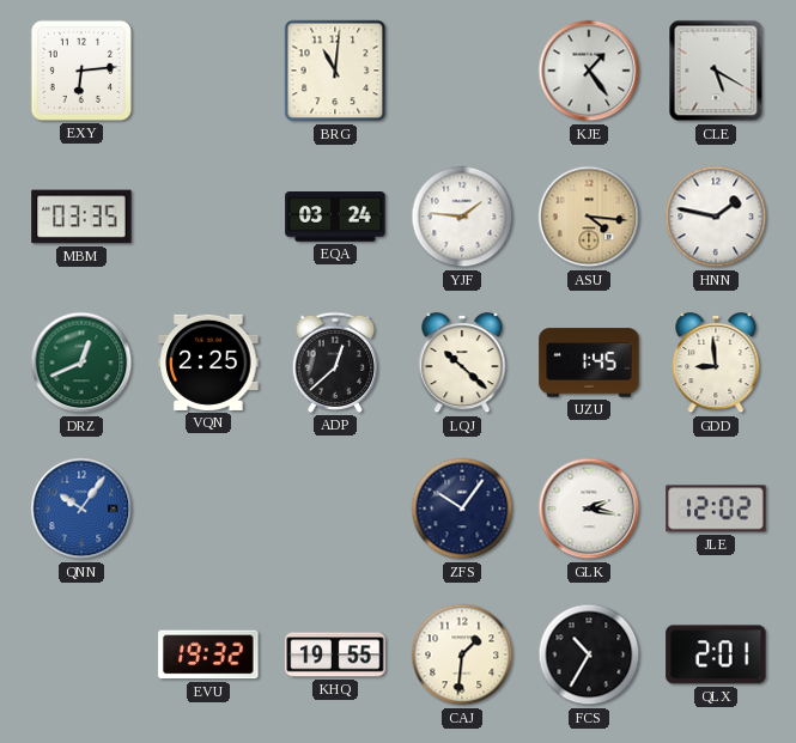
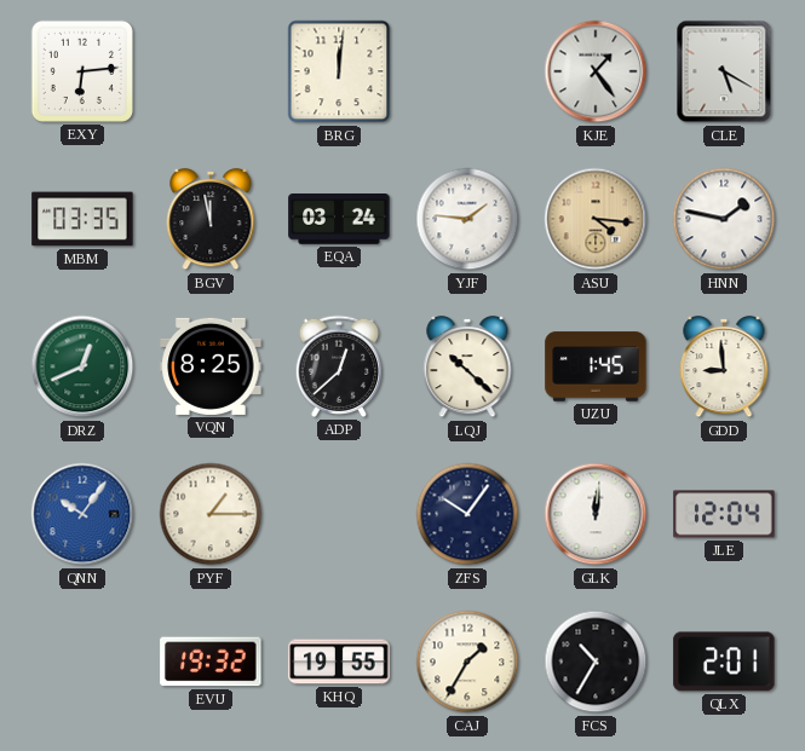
BRG: 11:01 -> 12:01
BGV: none -> 11:58
VQN: 2:25 -> 8:25
PYF: none -> 1:15
GLK: 2:17 -> 12:01
JLE: 12:02 -> 12:04
CAJ: 1:31 -> 1:35
